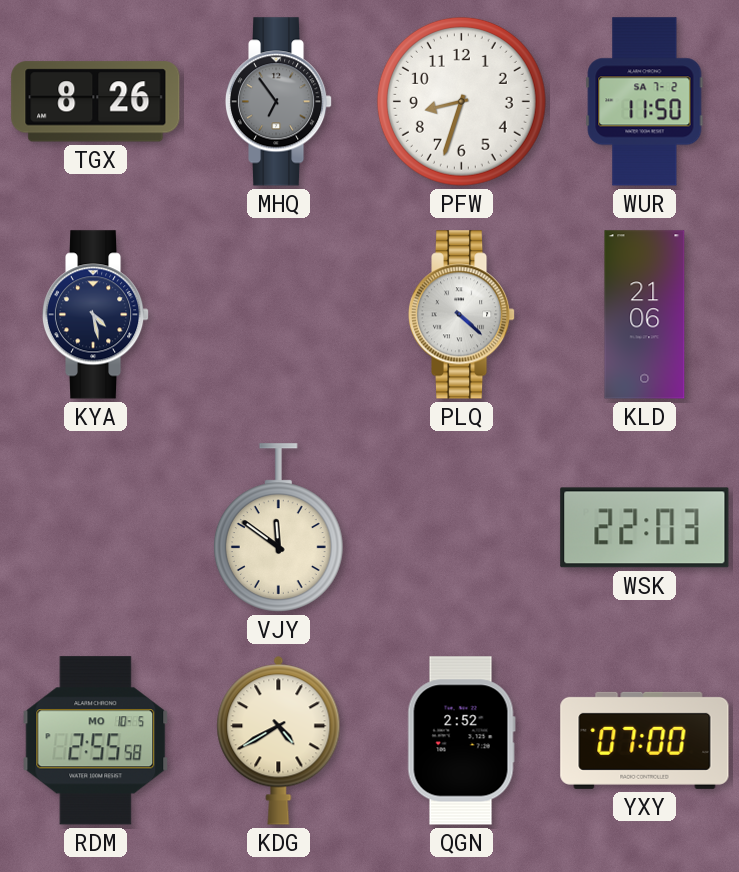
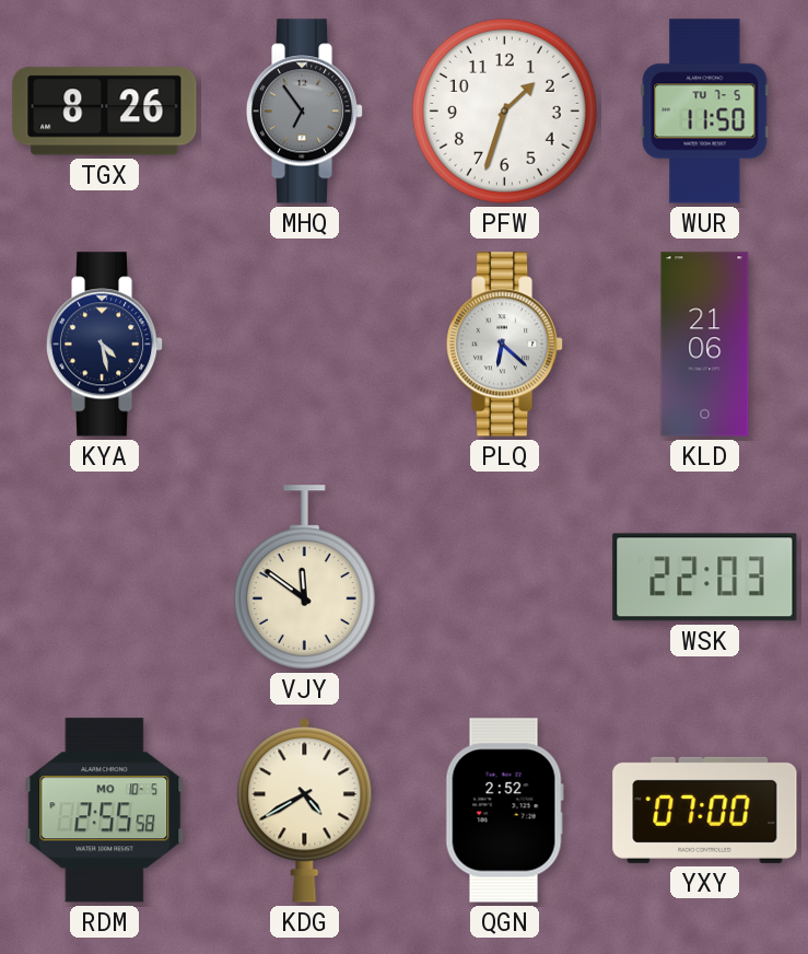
PFW: 8:33 -> 1:33
WUR date: SA 7-2 -> TU 7-5
PLQ: 4:22 -> 6:22
